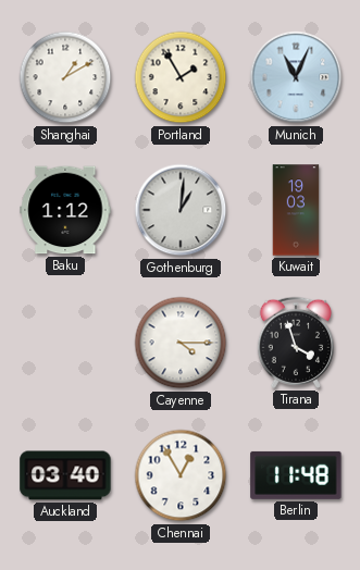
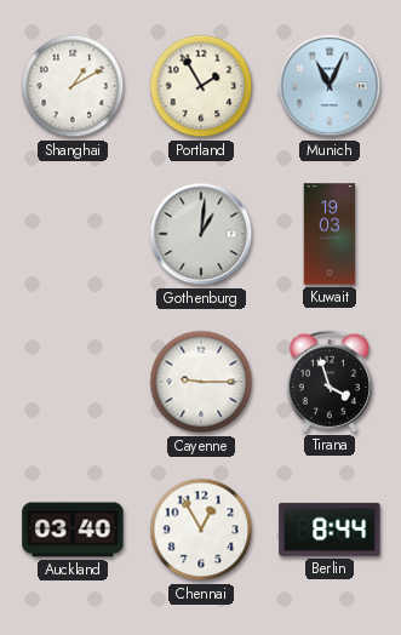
Baku: 1:12 -> none
Cayenne: 4:15 -> 9:15
Berlin: 11:48 -> 8:44
